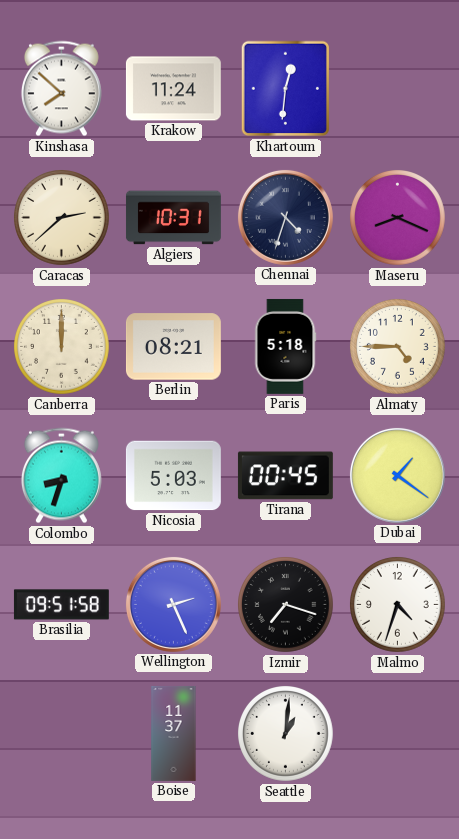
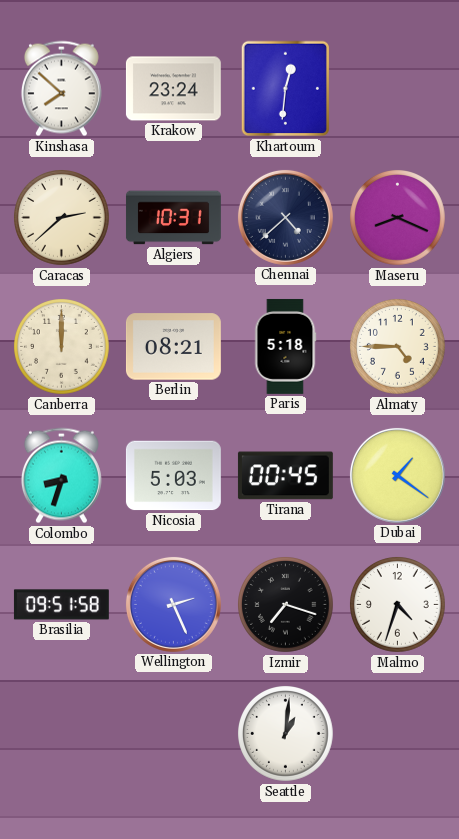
Krakow: 11:24 -> 23:24
Chennai: 4:33 -> 4:38
Boise: 11:37 -> none
